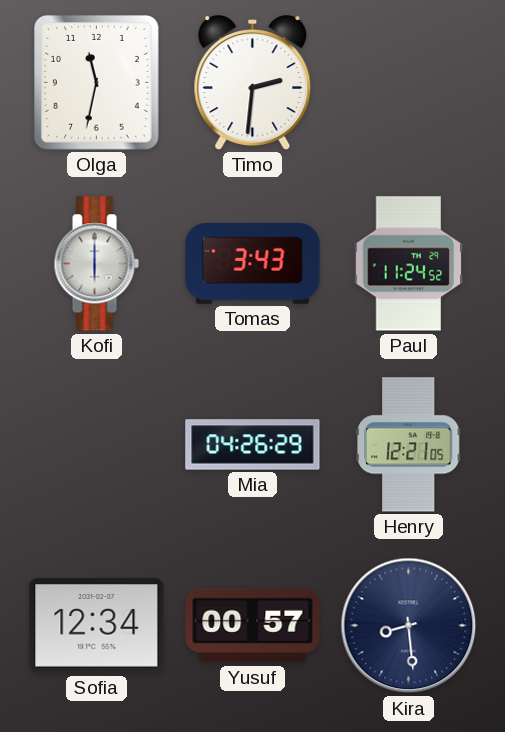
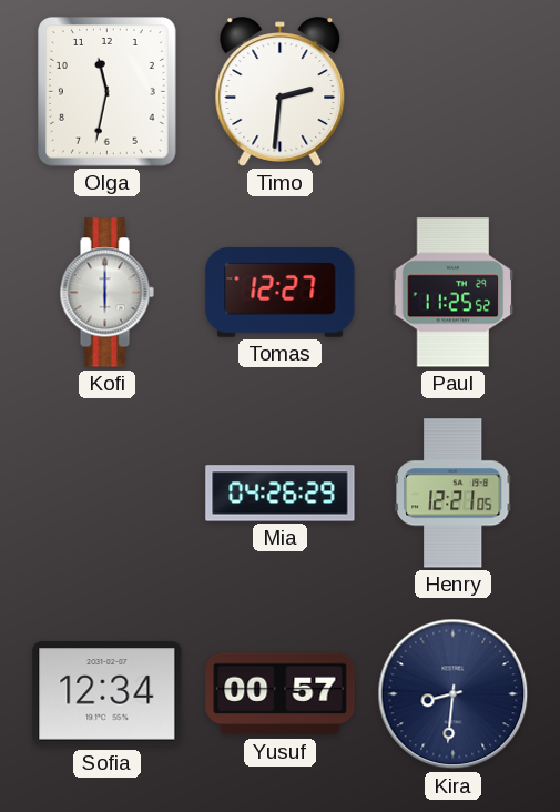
Tomas: 3:43 -> 12:27
Paul: 11:24 -> 11:25
Kira: 8:29 -> 8:31
